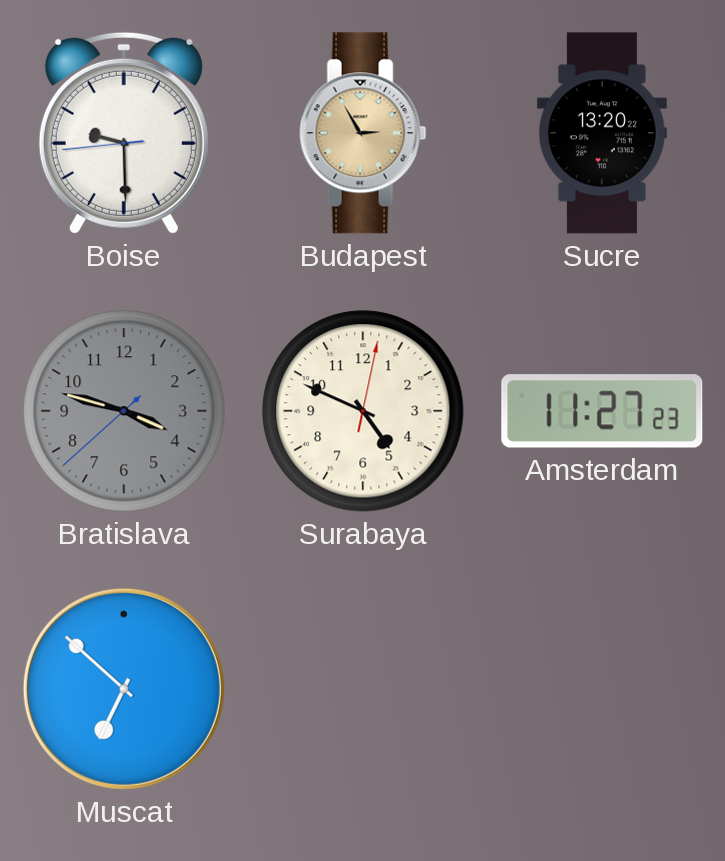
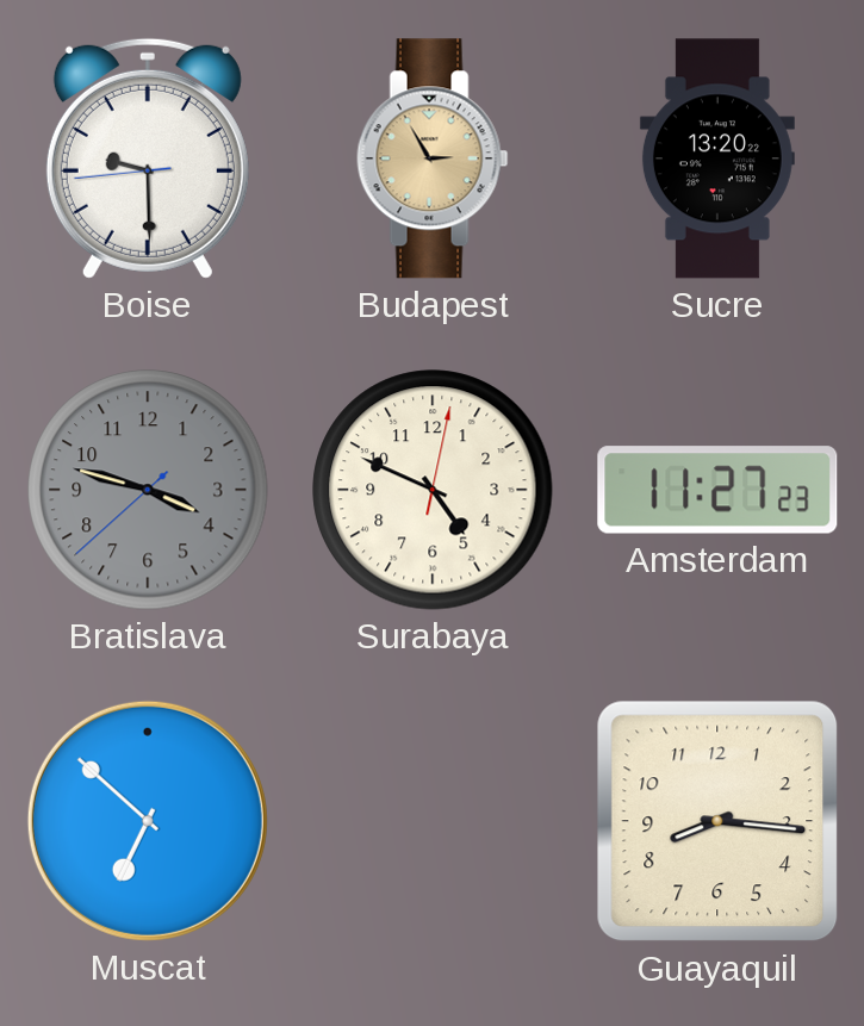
Guayaquil: none -> 8:16
